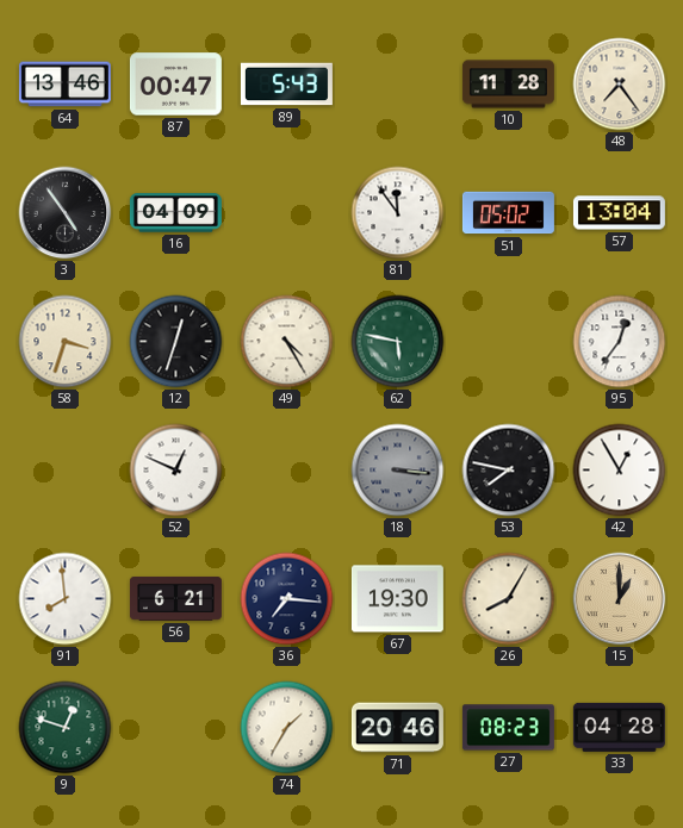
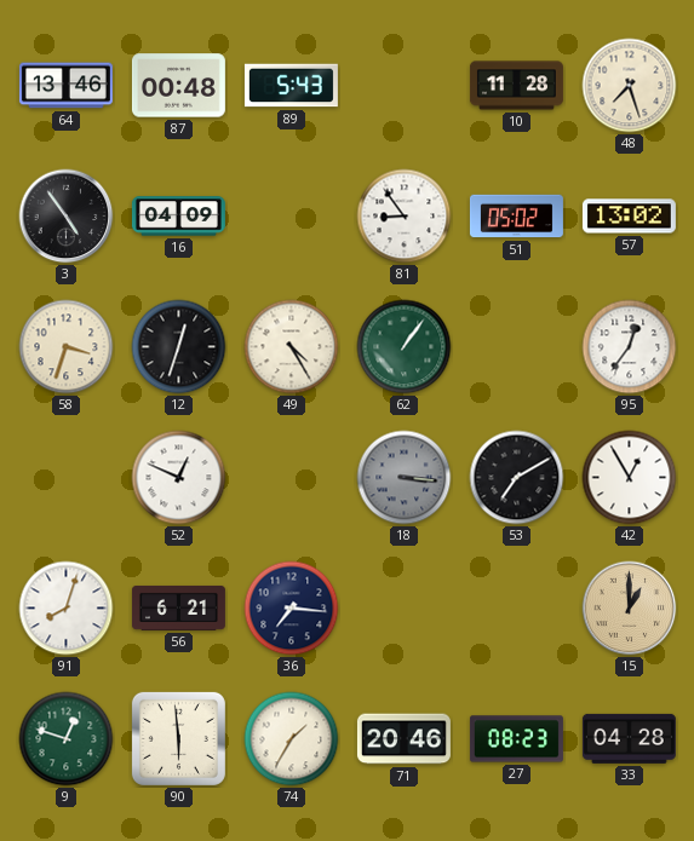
87: 00:47 -> 00:48
48: 7:24 -> 7:27
81: 11:54 -> 8:54
57: 13:04 -> 13:02
62: 5:47 -> 1:06
53: 7:47 -> 7:10
91: 7:59 -> 8:03
67: 19:30 -> none
26: 8:05 -> none
90: none -> 5:59
